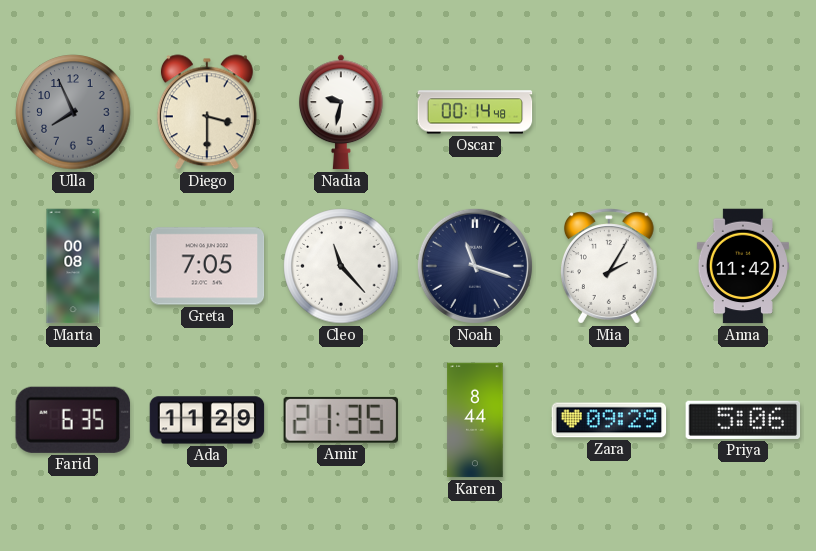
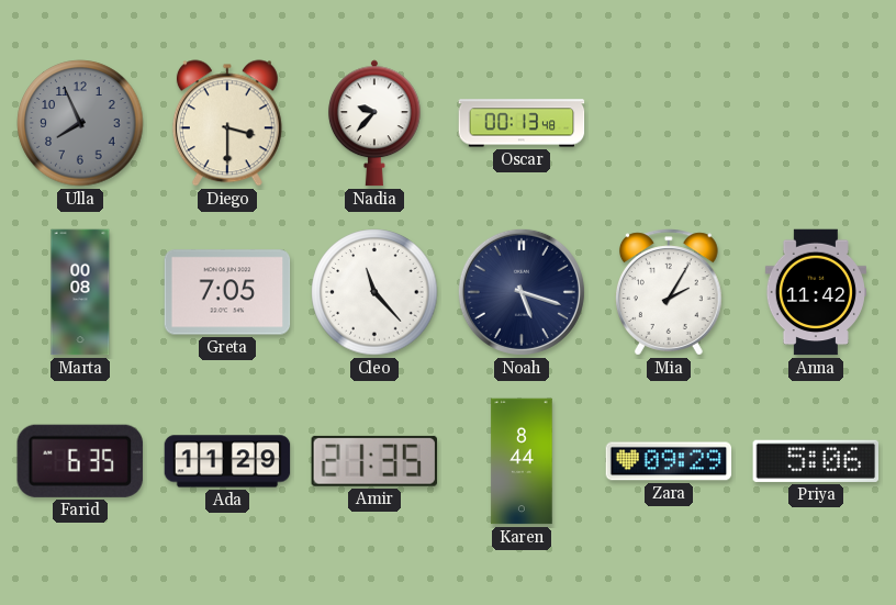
Nadia: 9:32 -> 9:37
Oscar: 00:14 -> 00:13
Noah: 11:18 -> 5:18
